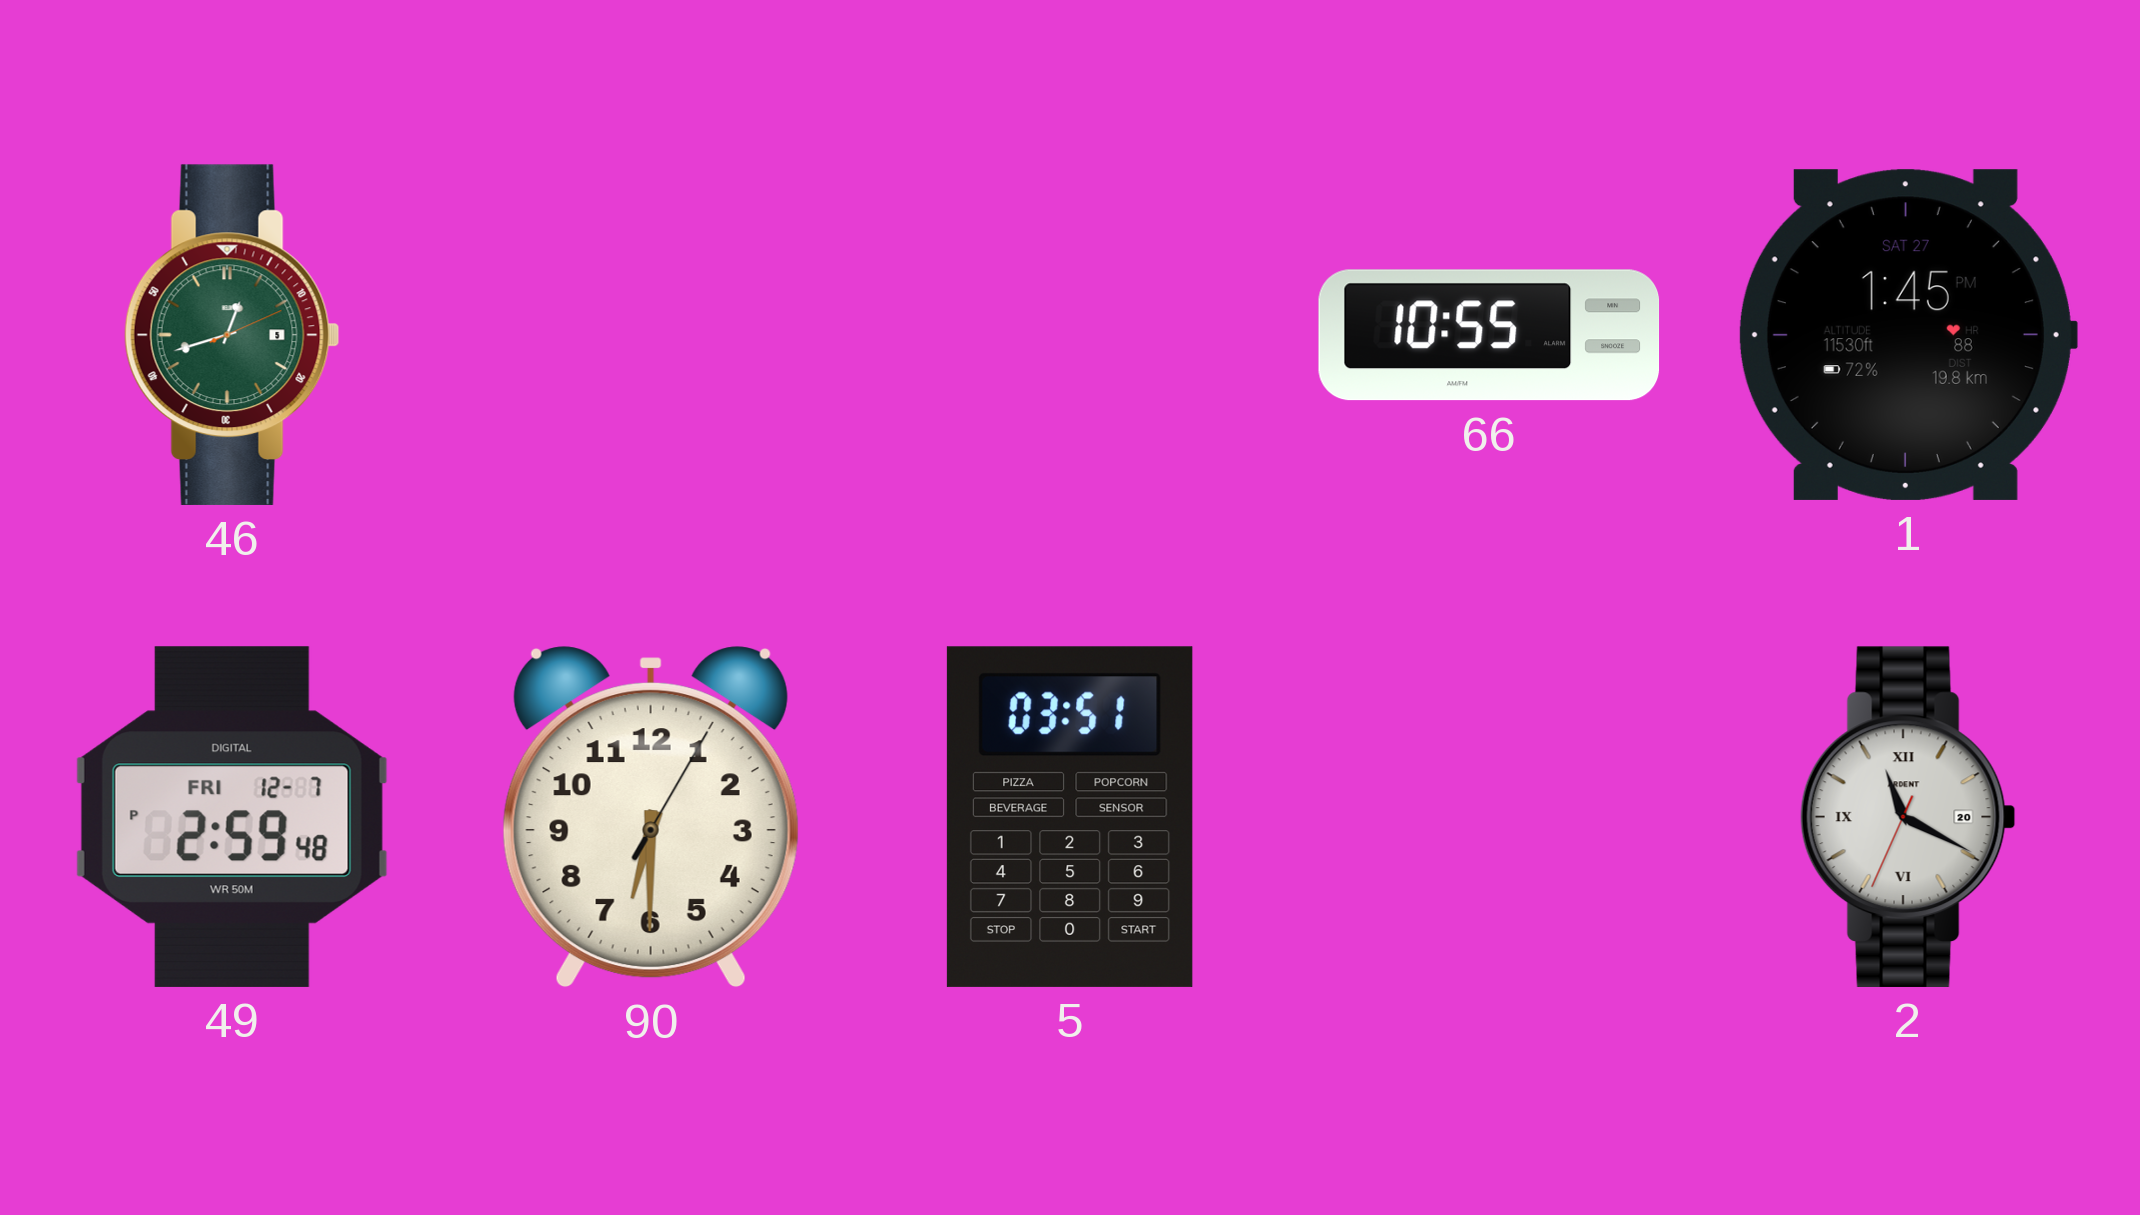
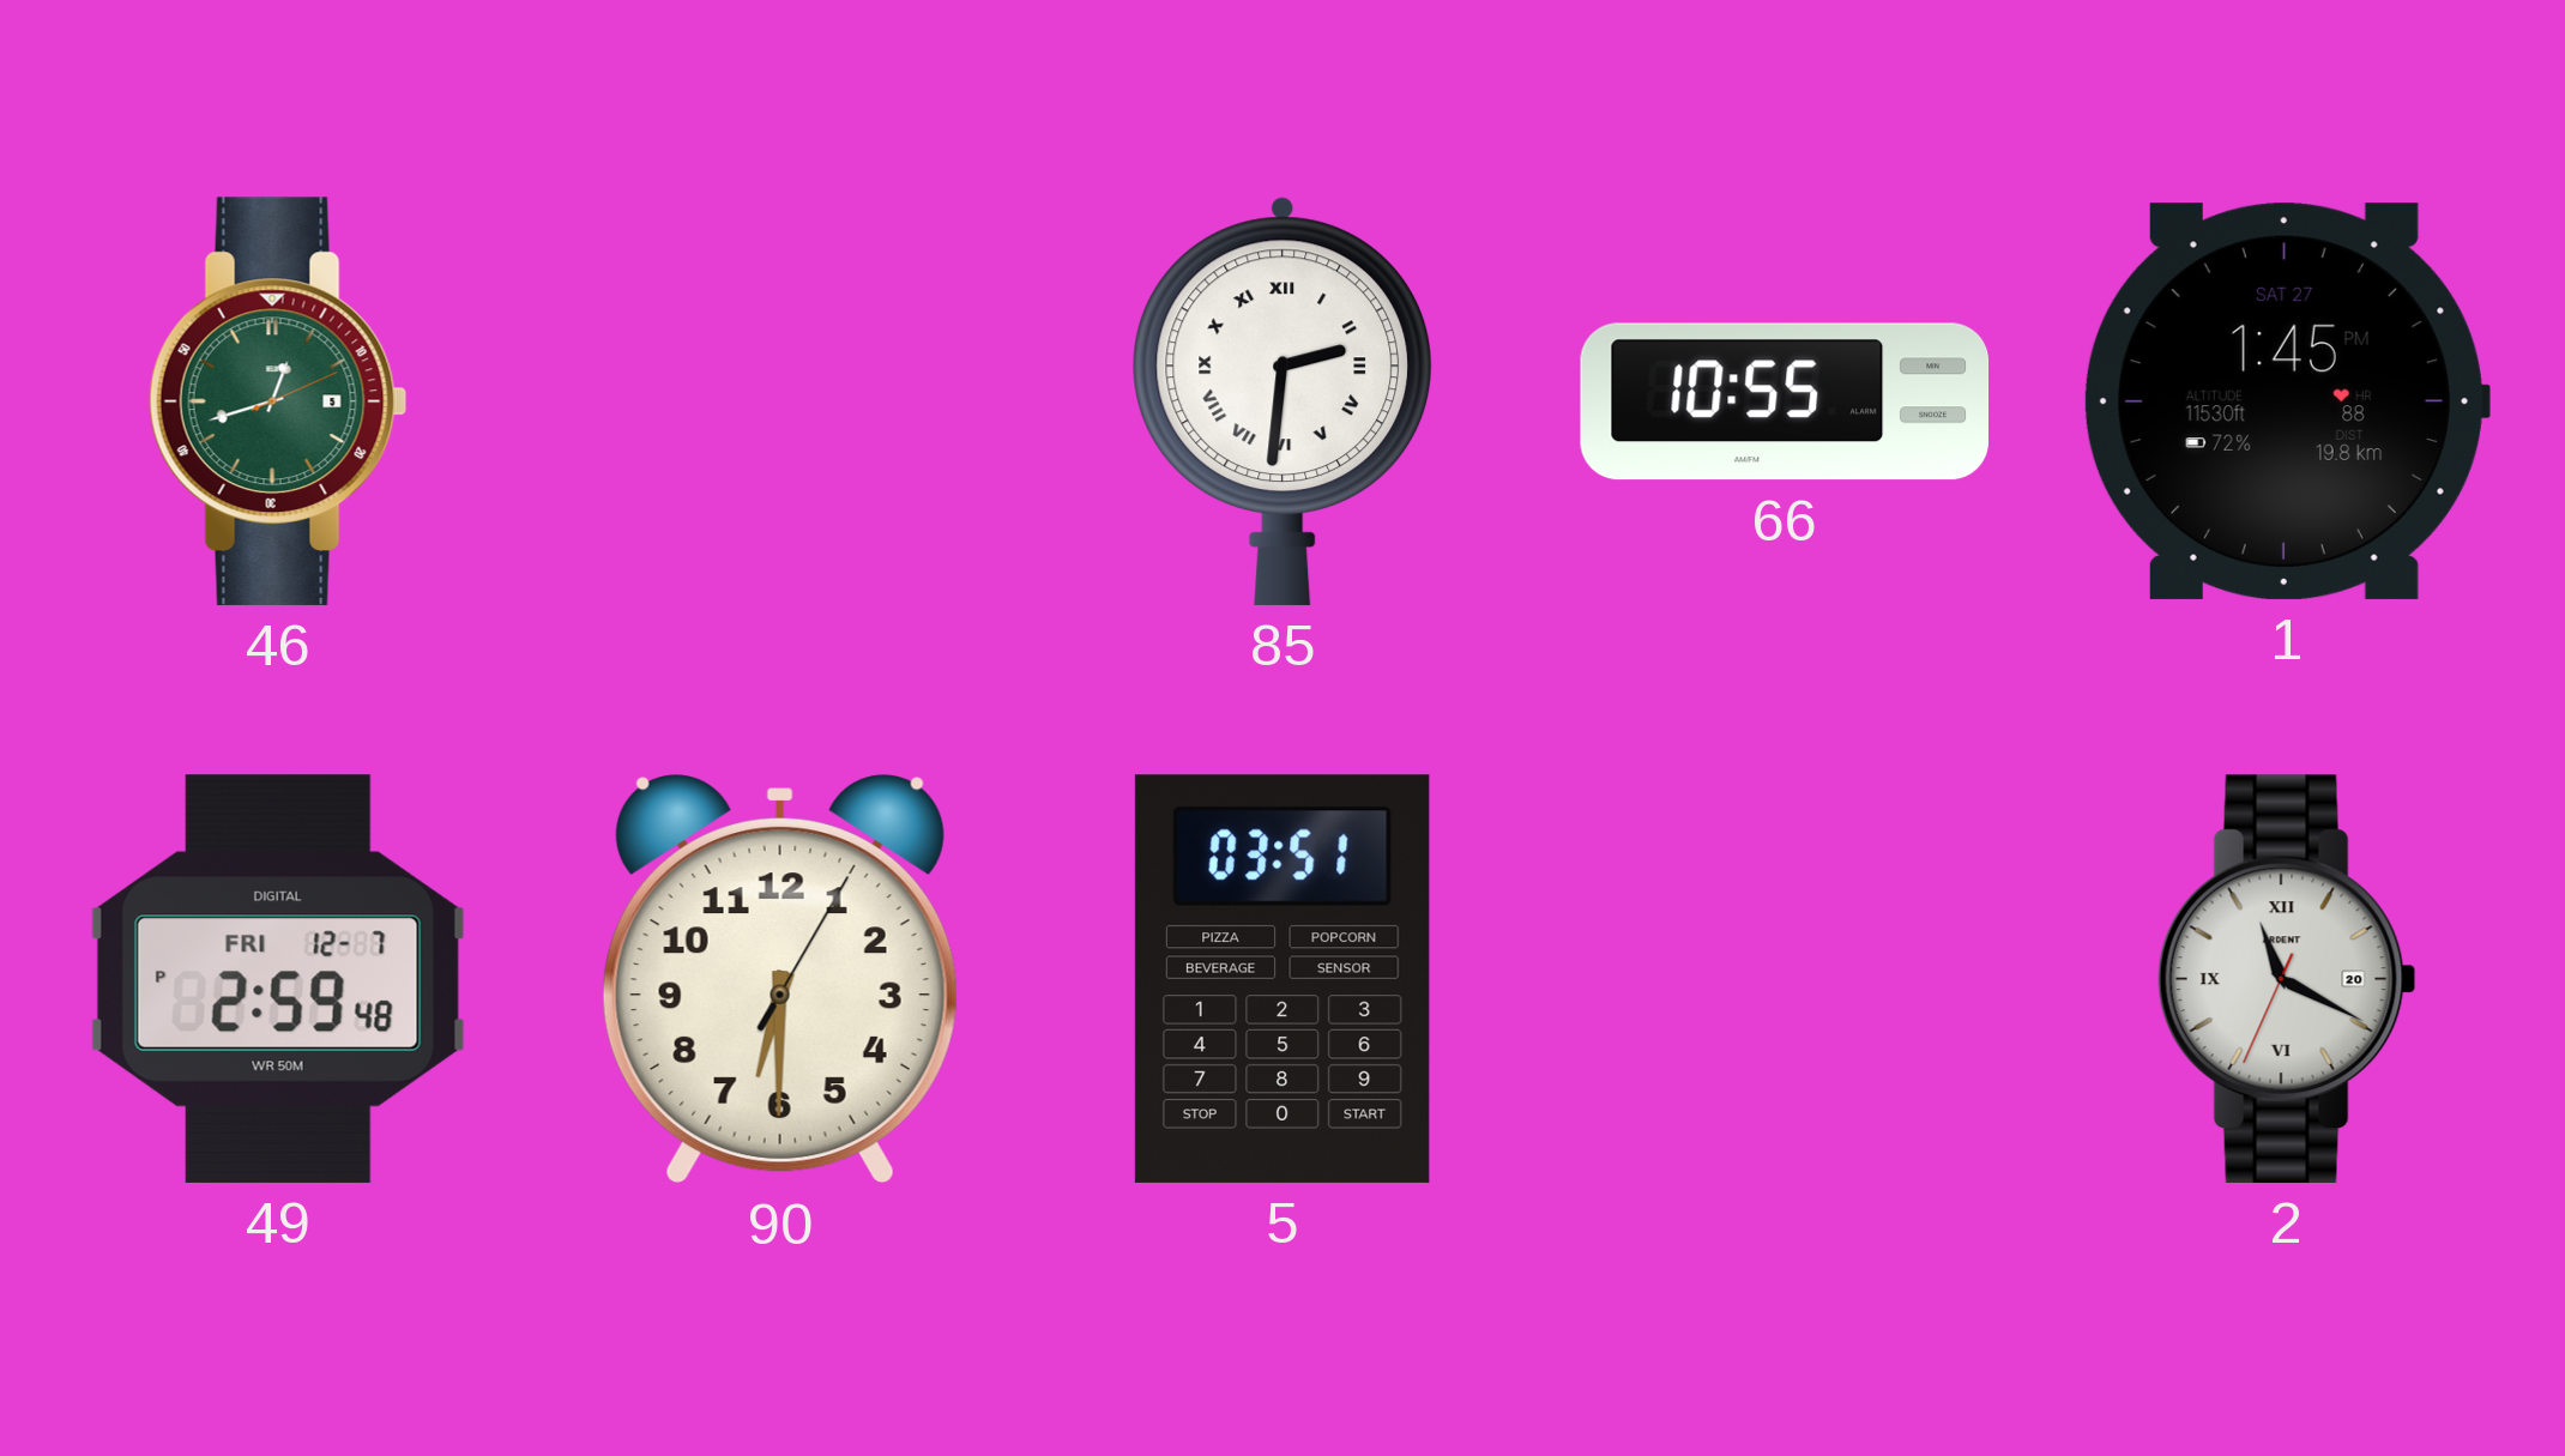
85: none -> 2:31
